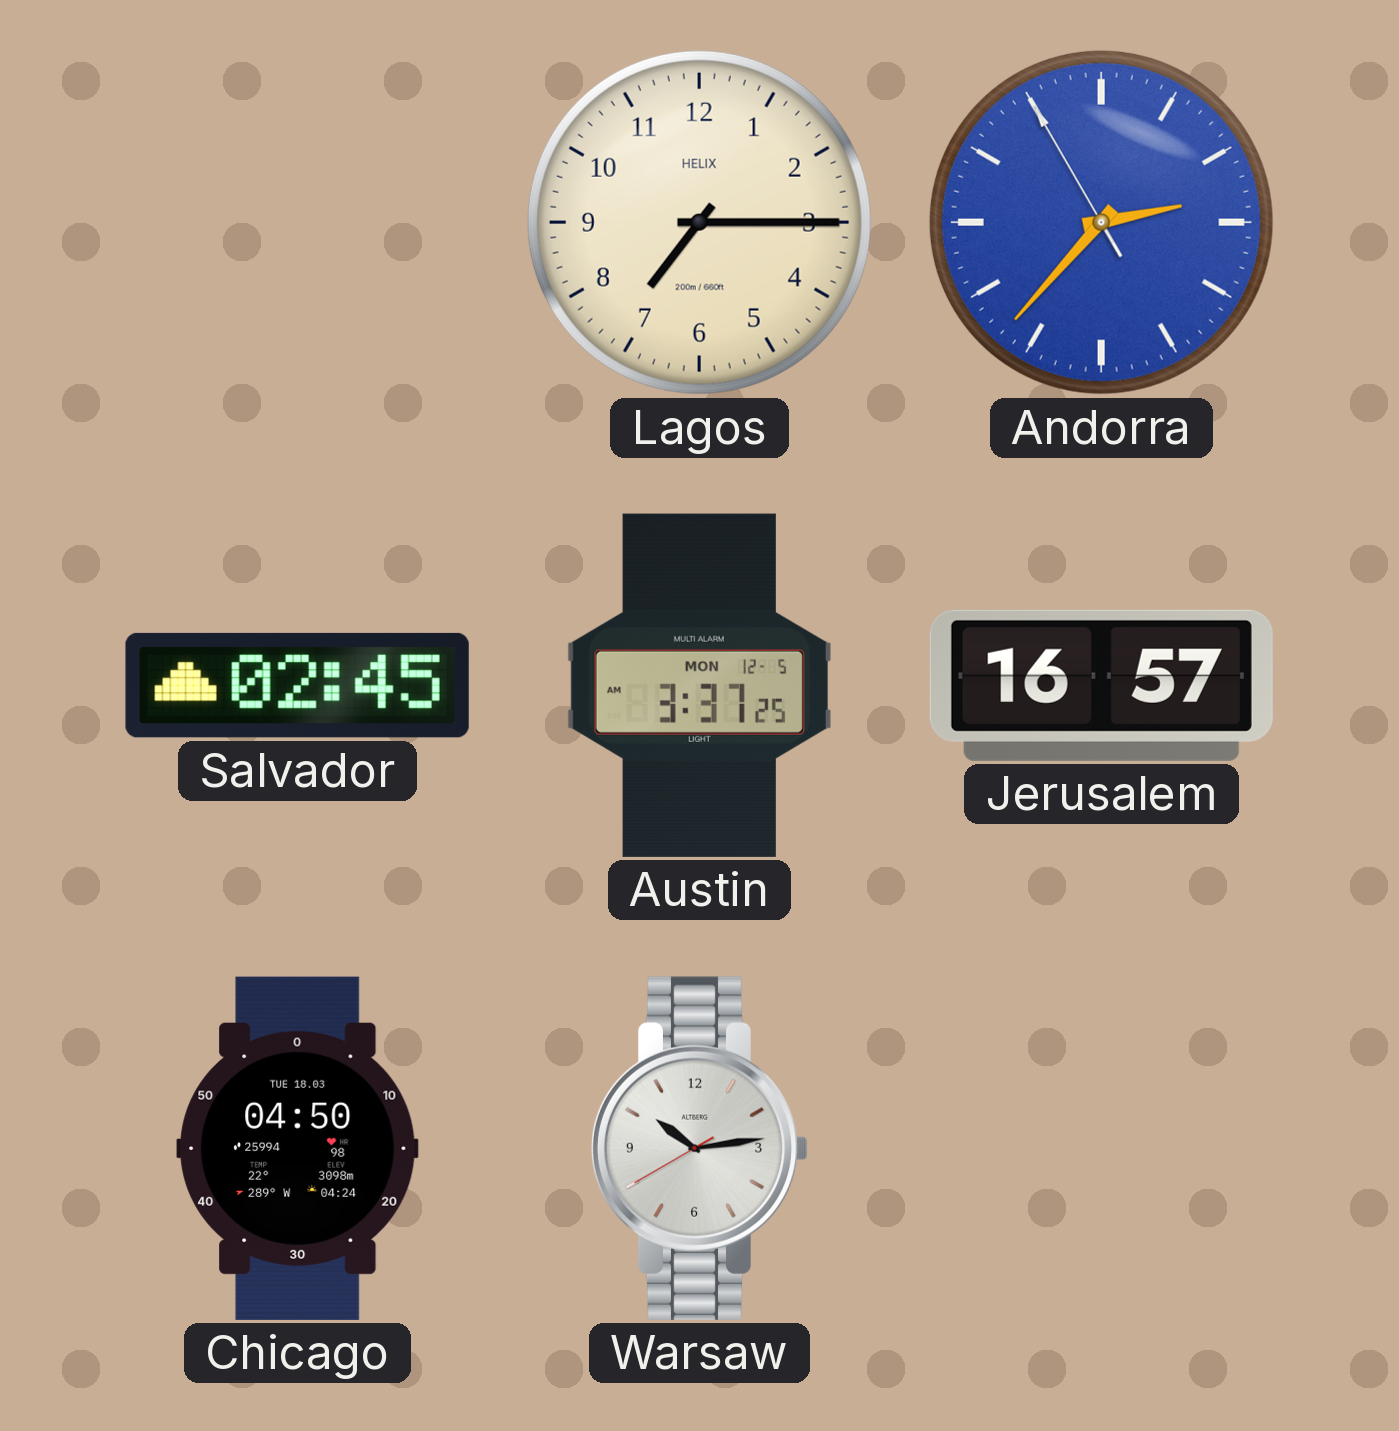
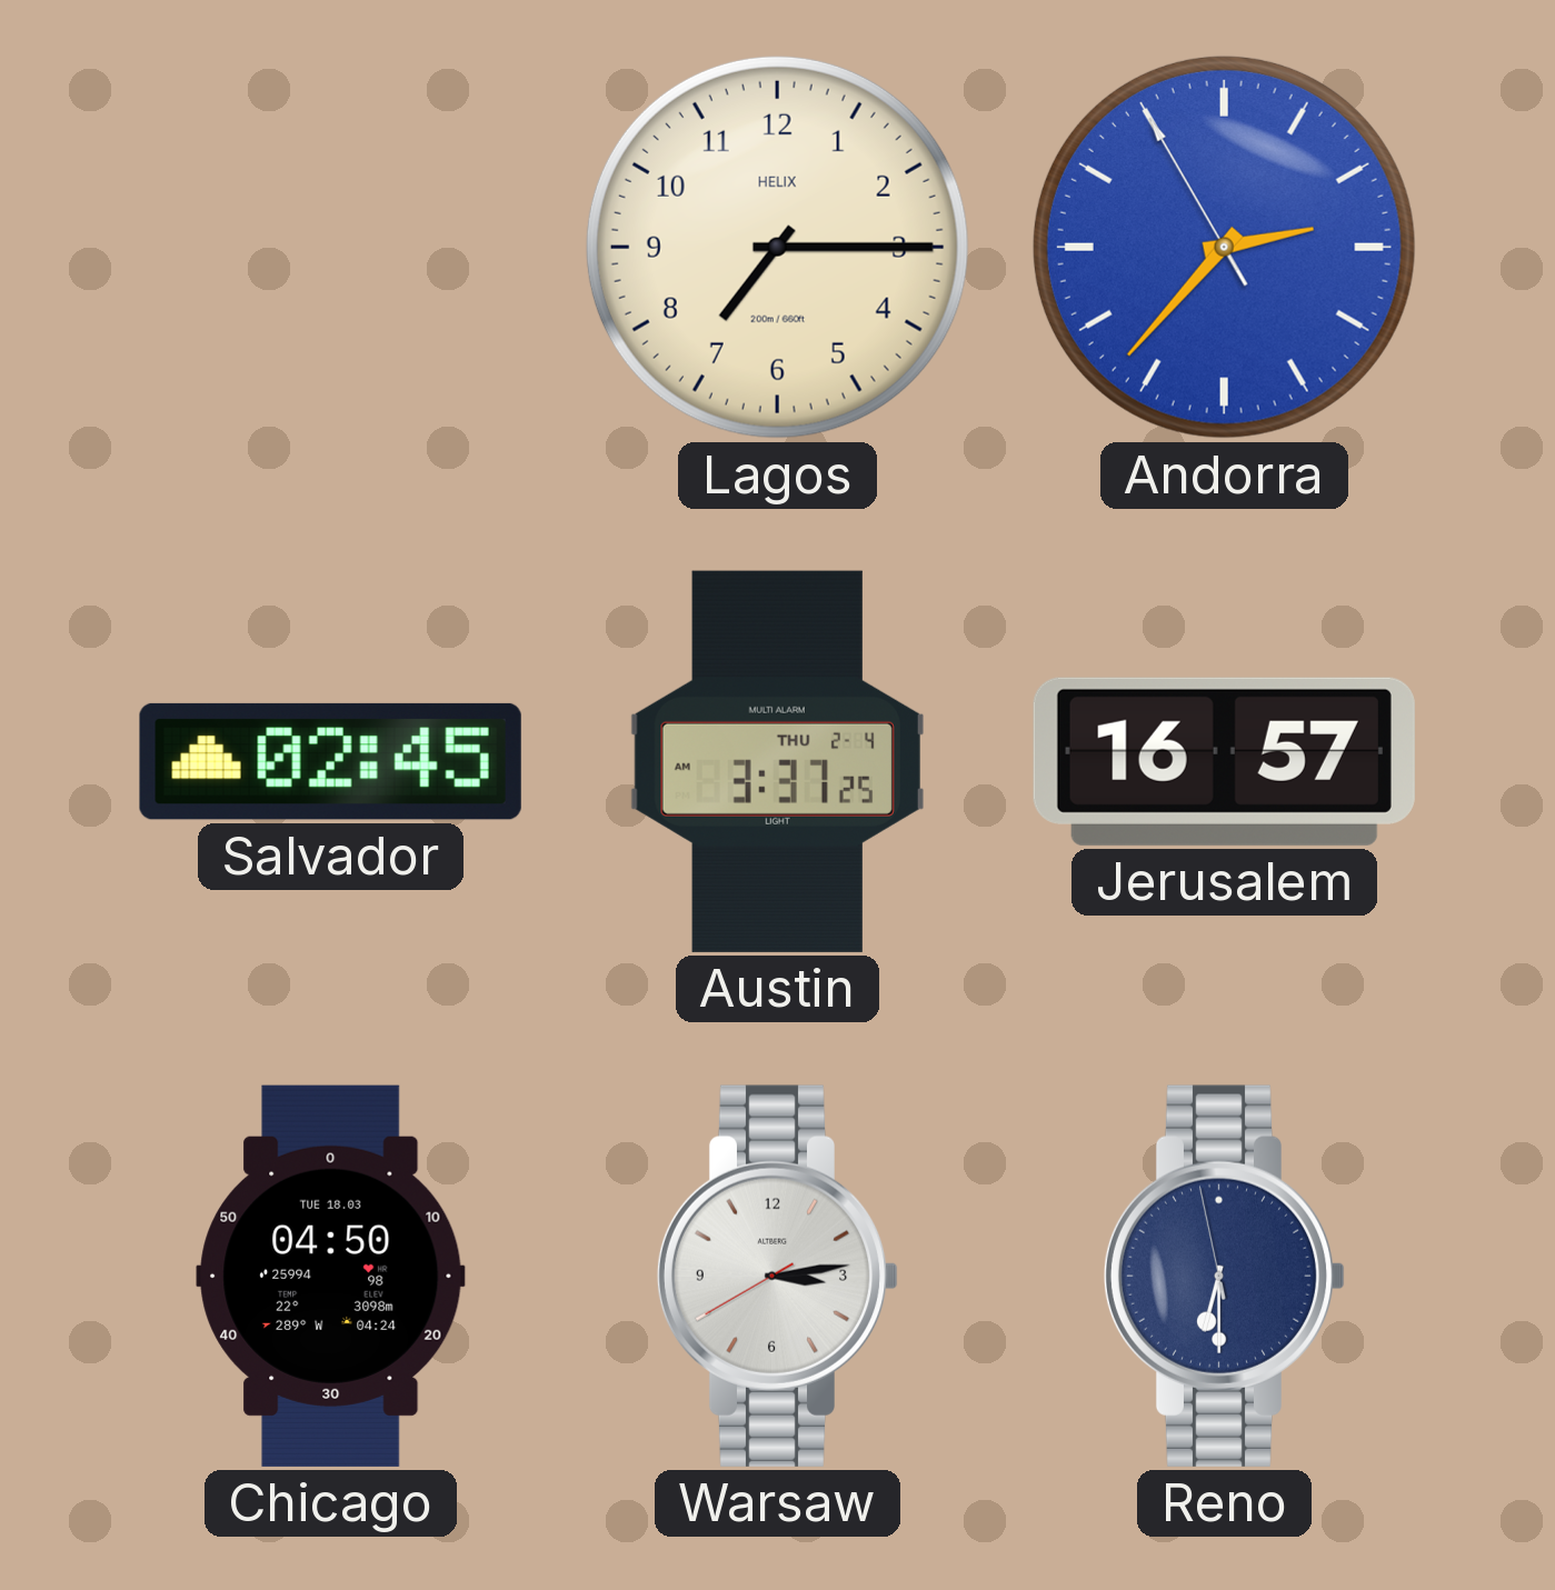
Austin date: MON 12-5 -> THU 2-4
Warsaw: 10:13 -> 3:13
Reno: none -> 6:29
